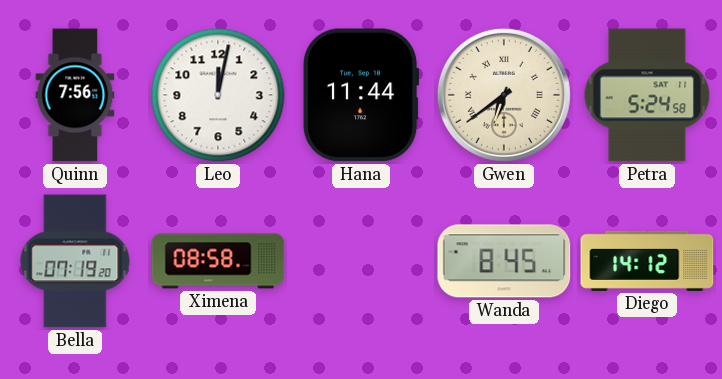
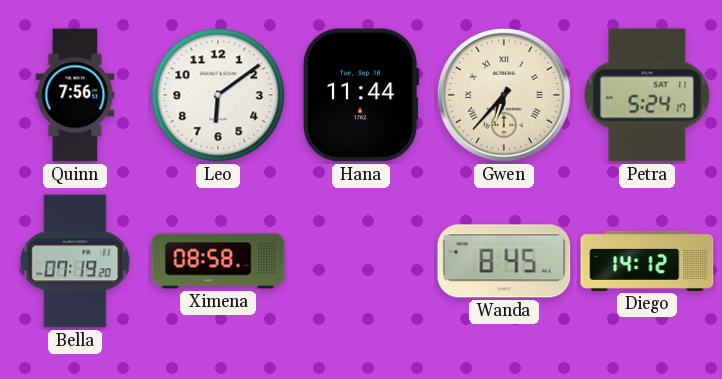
Leo: 12:02 -> 6:09
Gwen: 6:39 -> 6:37
Petra: 5:24:58 -> 5:24:17
